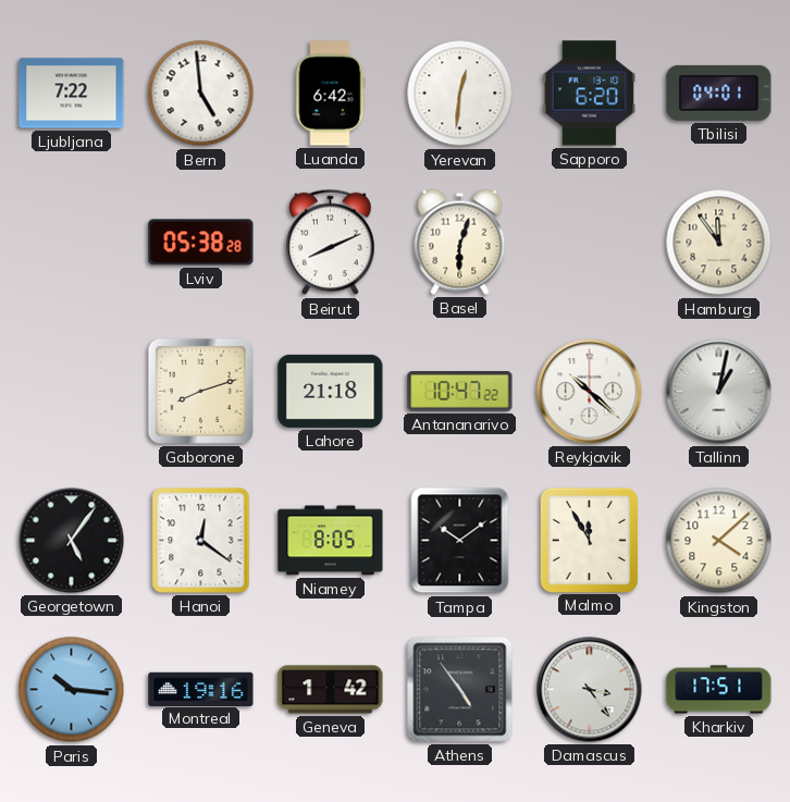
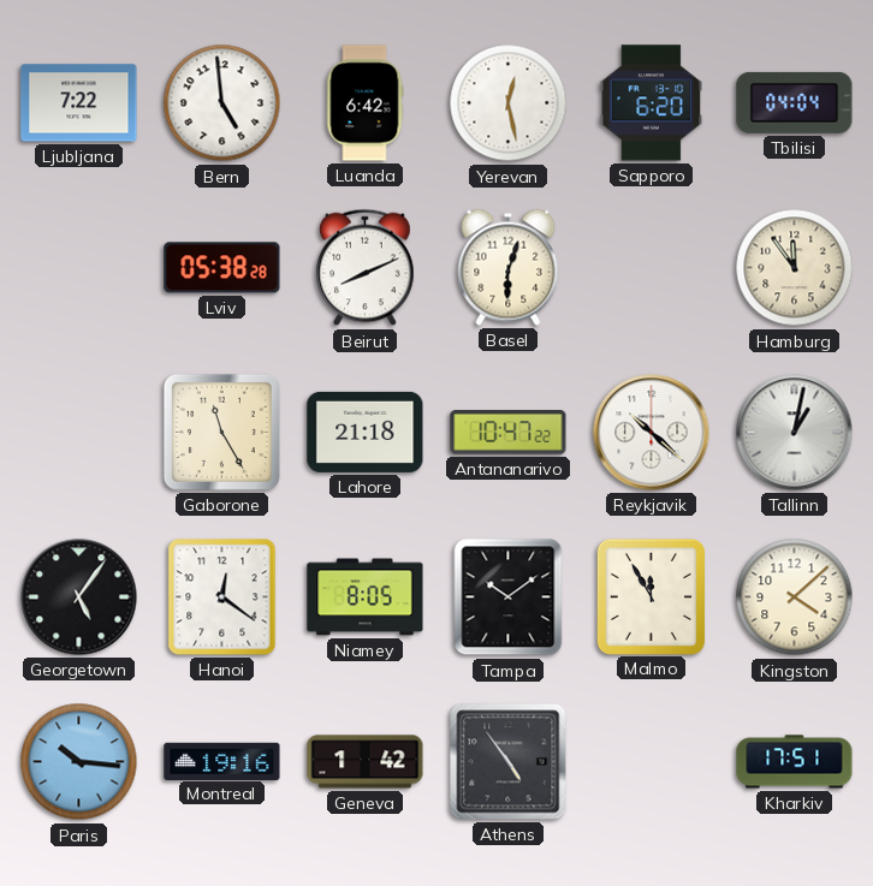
Yerevan: 12:31 -> 12:28
Tbilisi: 04:01 -> 04:04
Gaborone: 8:12 -> 11:25
Damascus: 3:24 -> none
